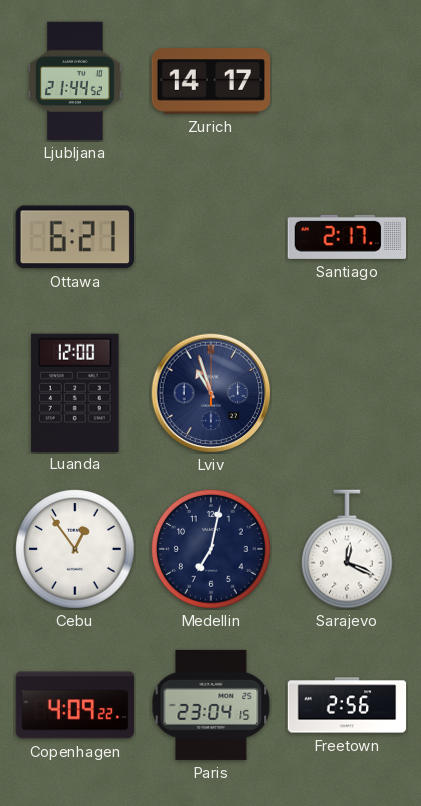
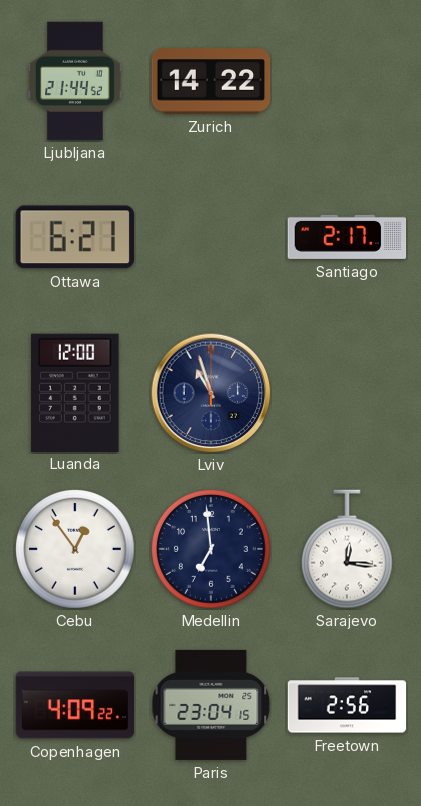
Zurich: 14:17 -> 14:22
Medellin: 7:02 -> 6:59
Sarajevo: 12:19 -> 12:16
